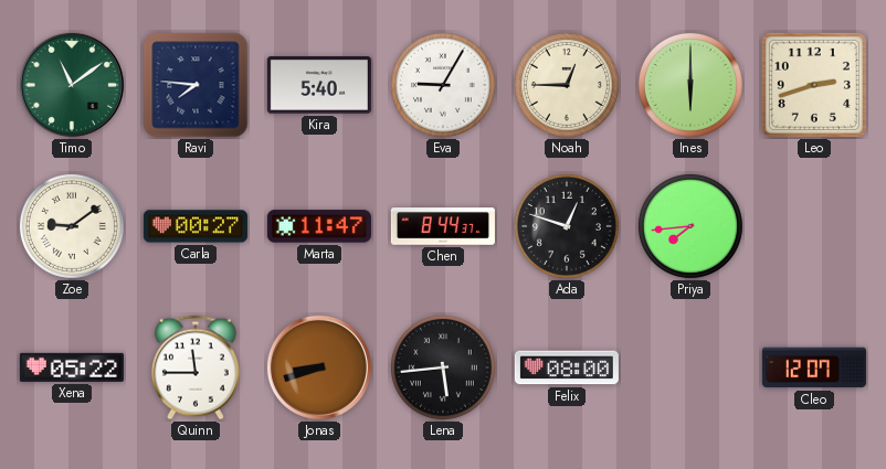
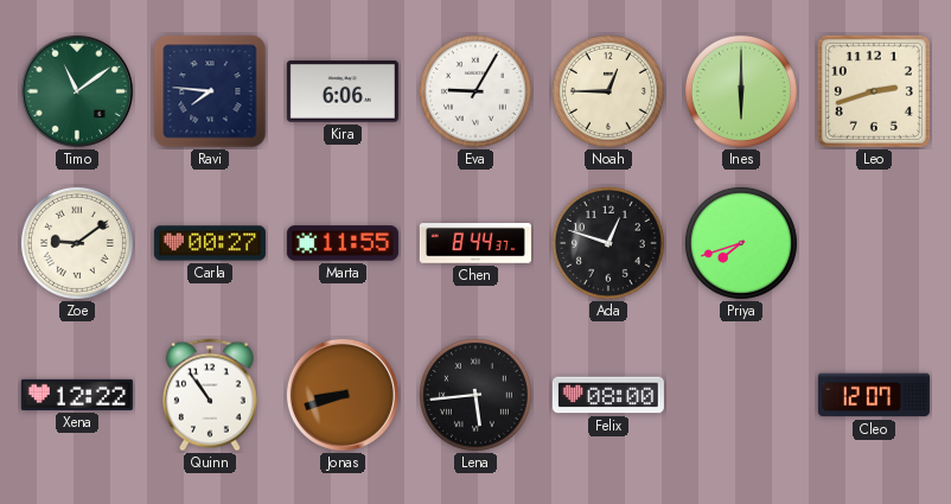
Kira: 5:40 -> 6:06
Marta: 11:47 -> 11:55
Priya: 7:44 -> 7:42
Xena: 05:22 -> 12:22
Quinn: 11:45 -> 10:54
